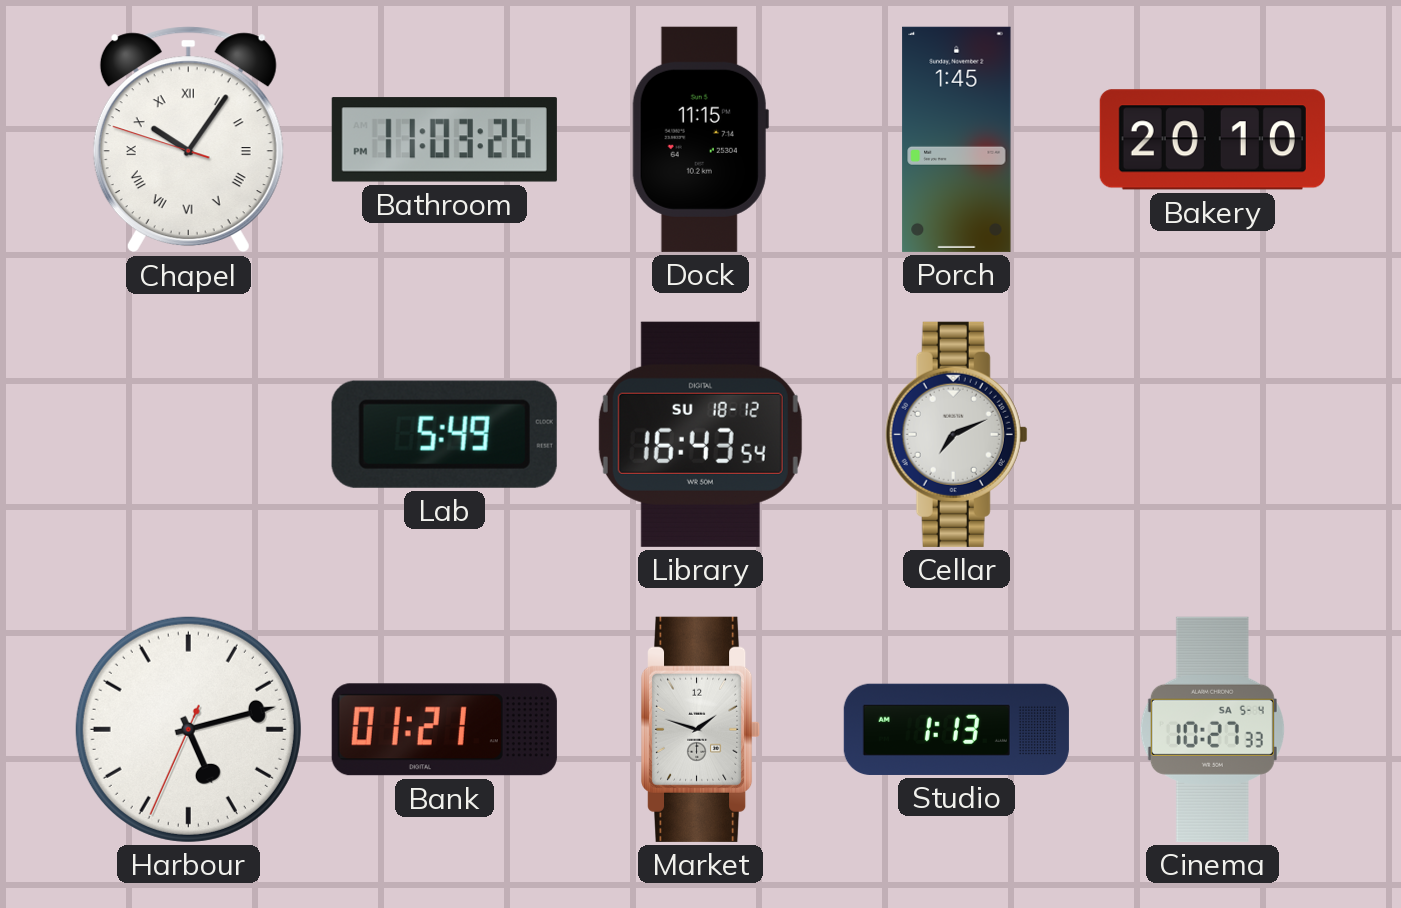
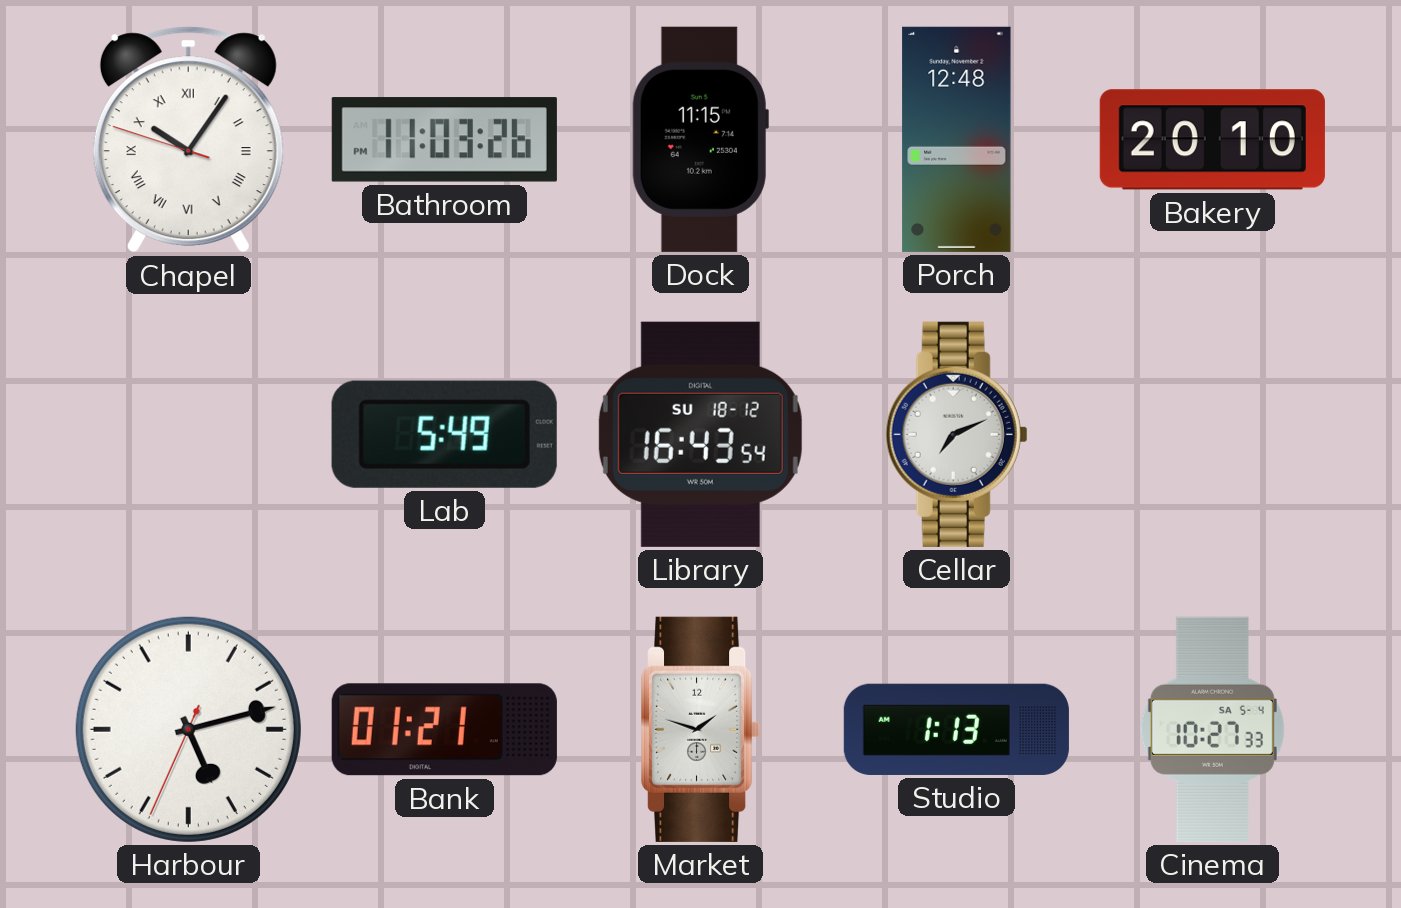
Porch: 1:45 -> 12:48
